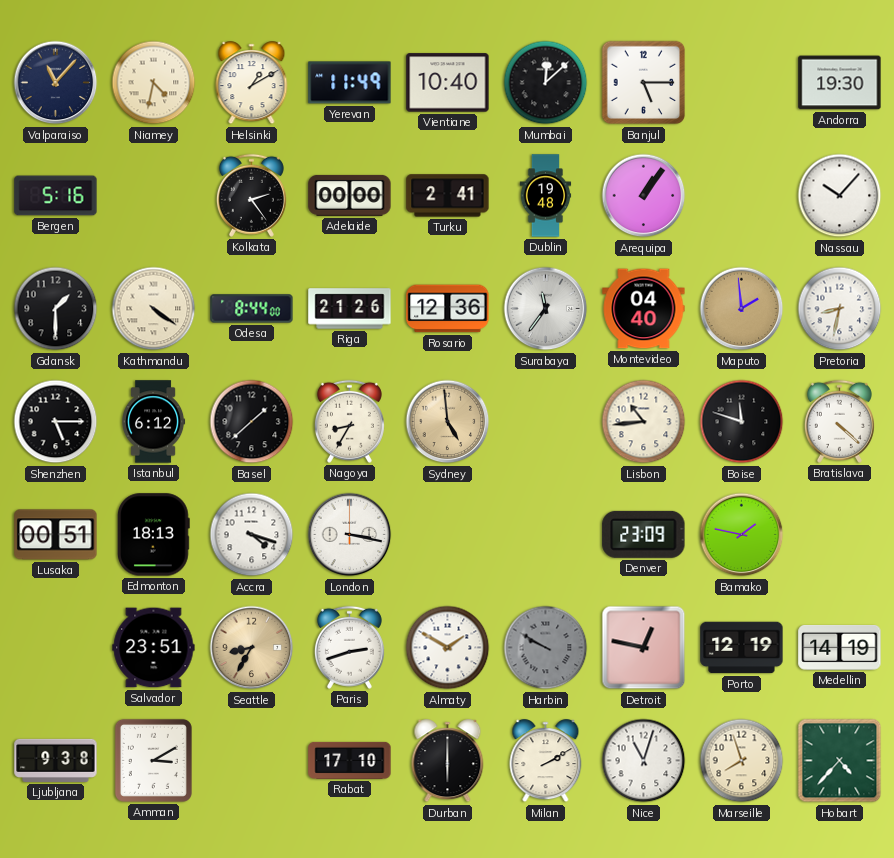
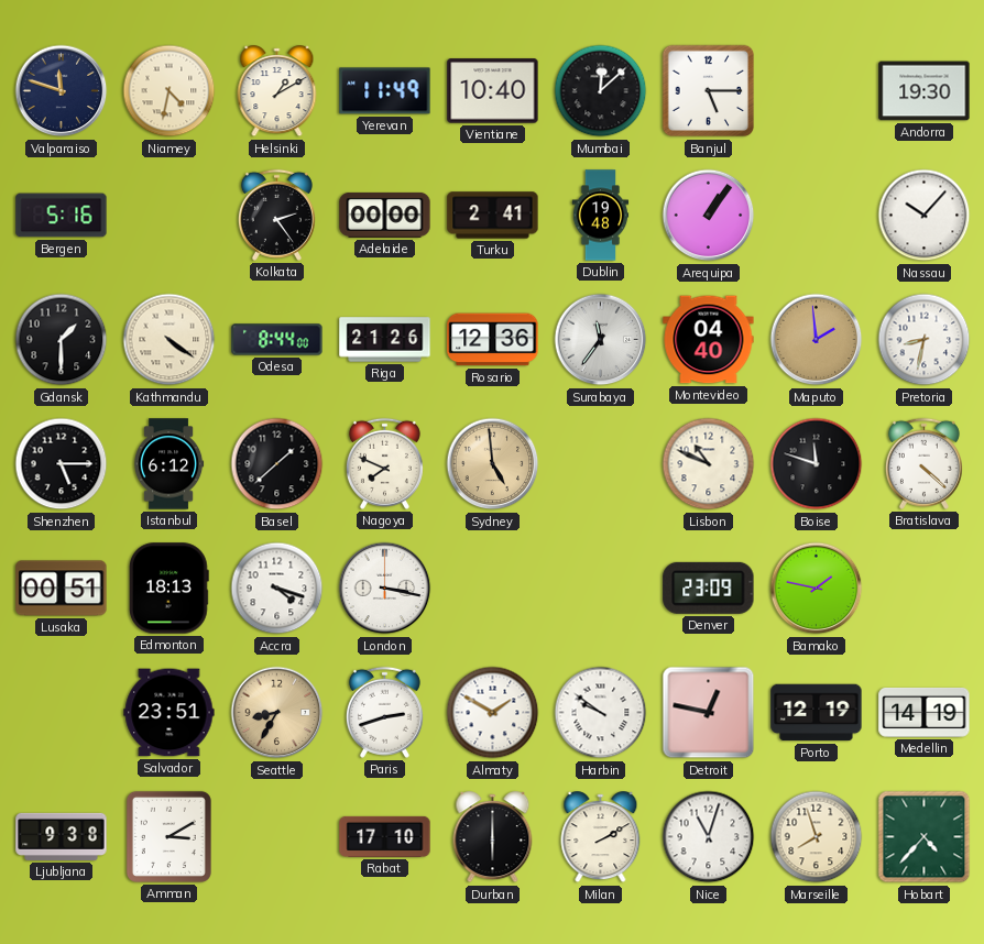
Valparaiso: 11:07 -> 11:48
Nagoya: 8:35 -> 7:49
Lisbon: 10:44 -> 10:49
Harbin: 9:50 -> 9:51
Harbin dial: grey -> white
